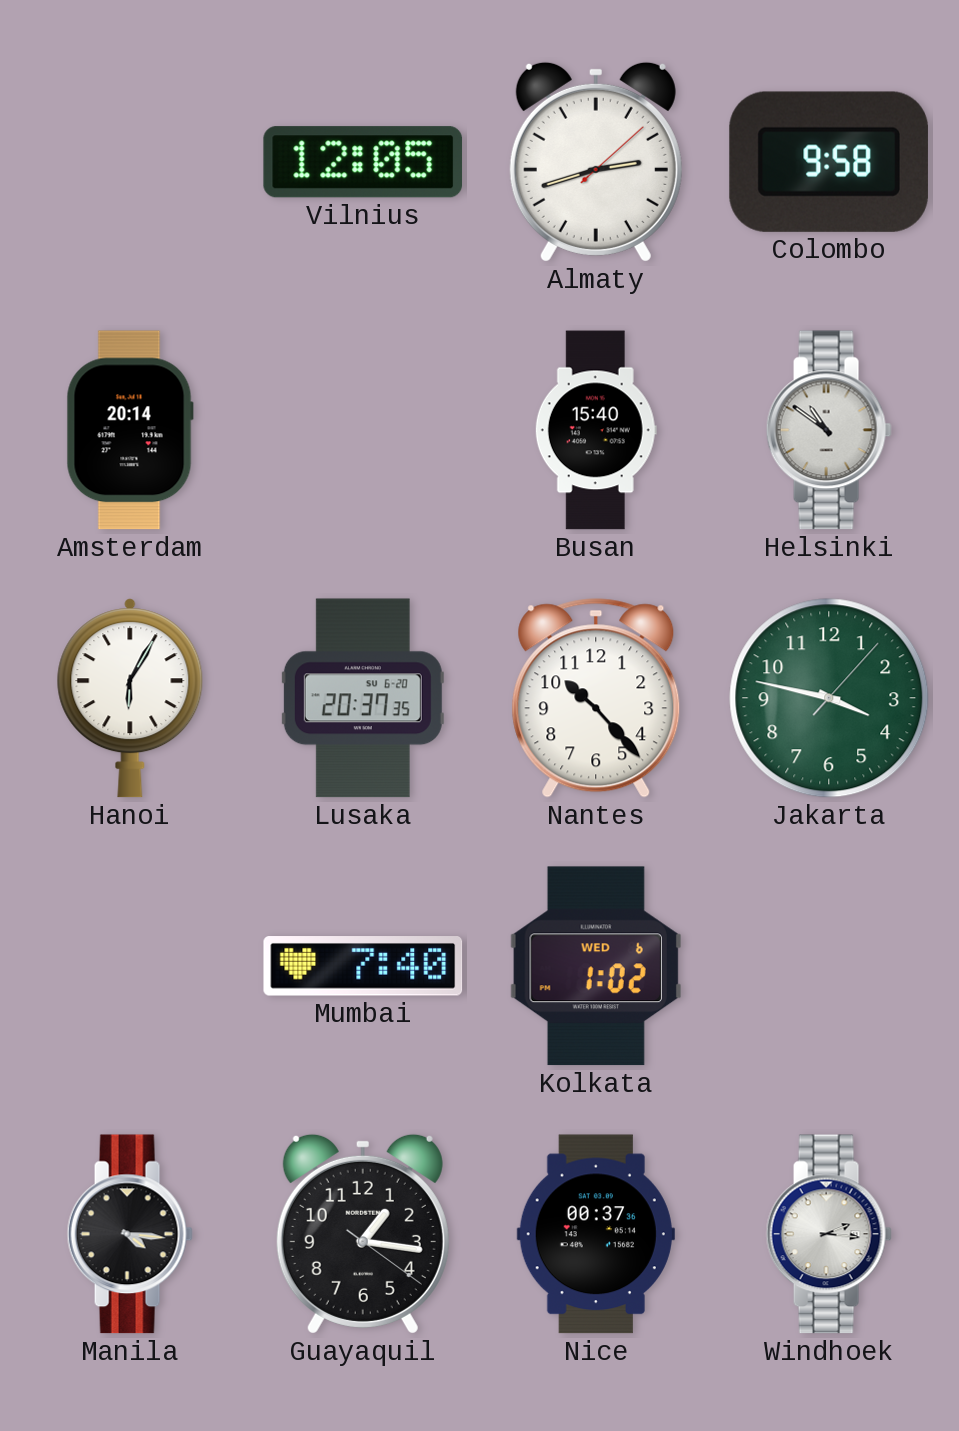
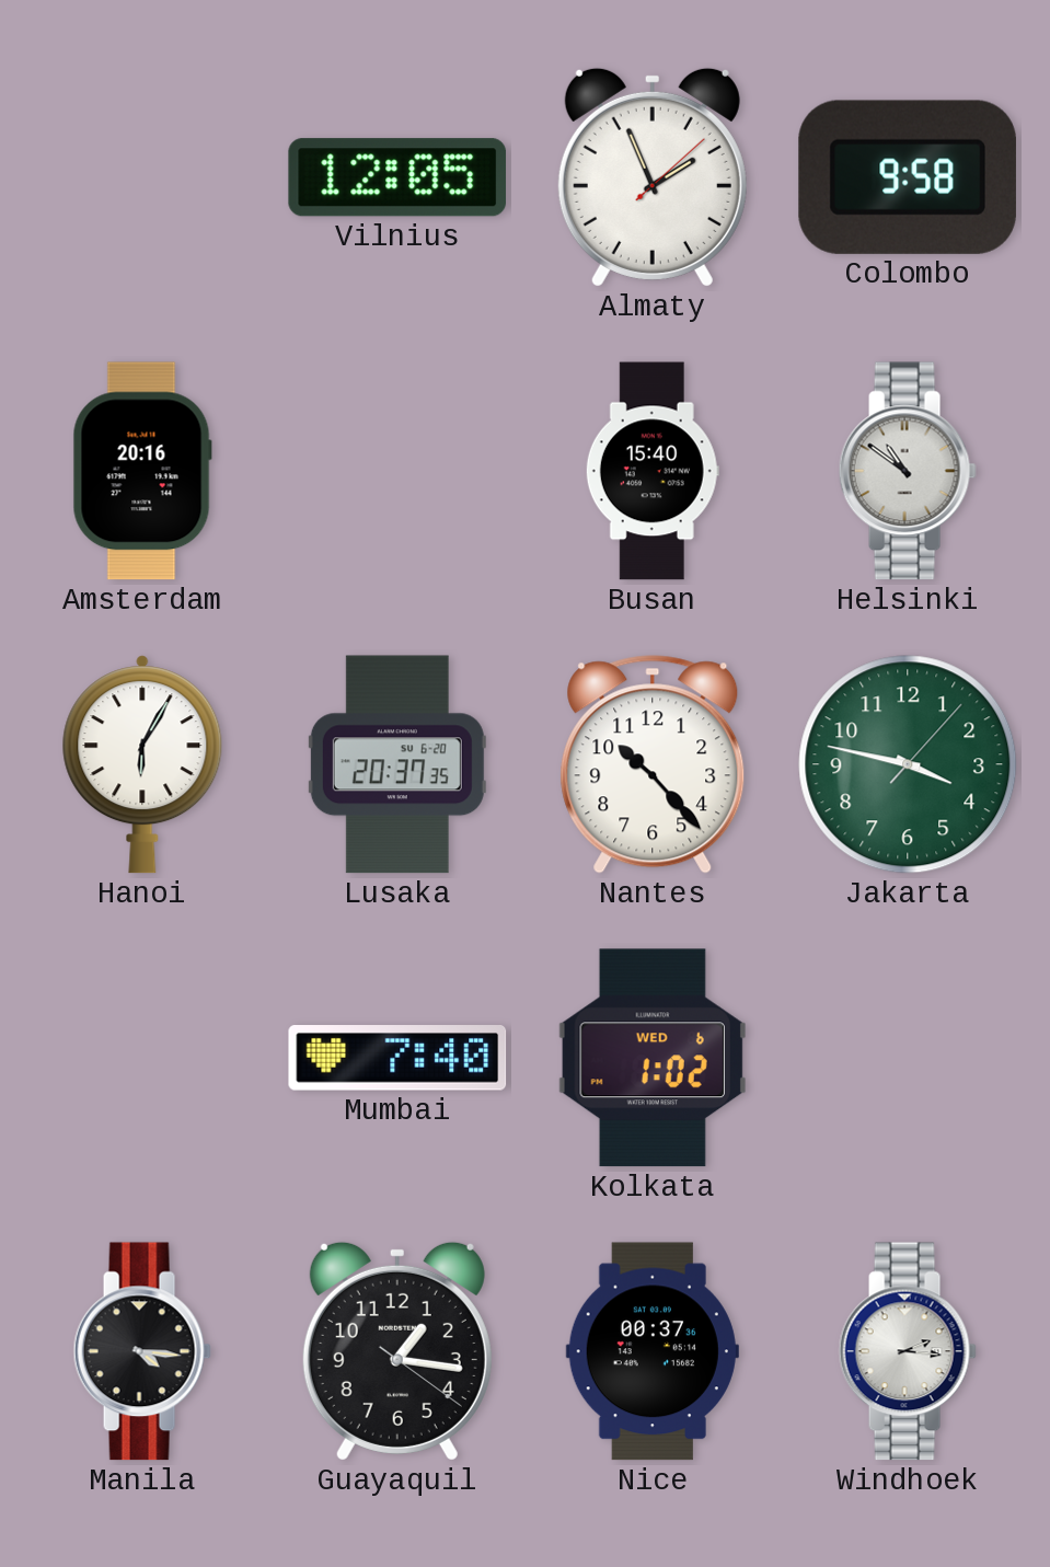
Almaty: 2:42 -> 1:56
Amsterdam: 20:14 -> 20:16
